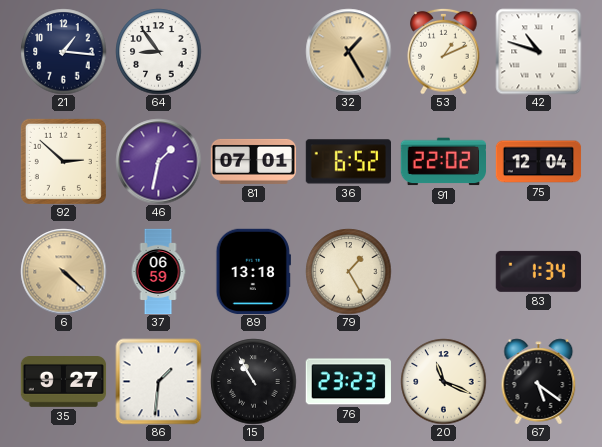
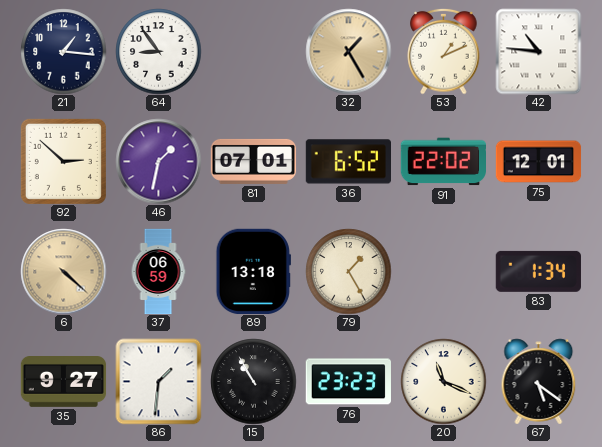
42: 10:48 -> 10:46
75: 12:04 -> 12:01
